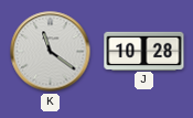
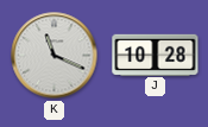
K: 11:21 -> 11:19
